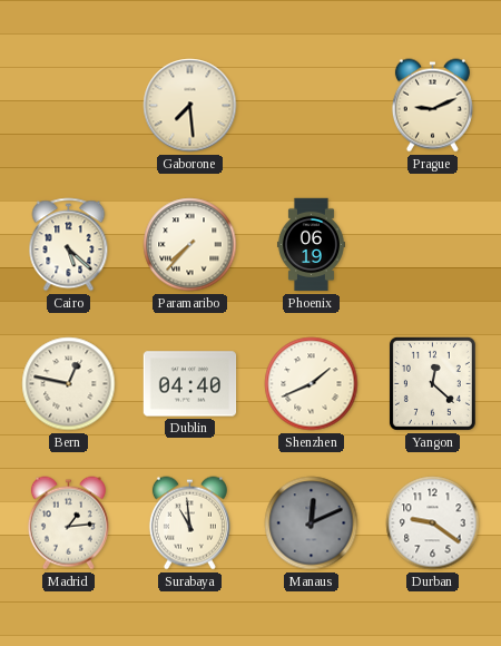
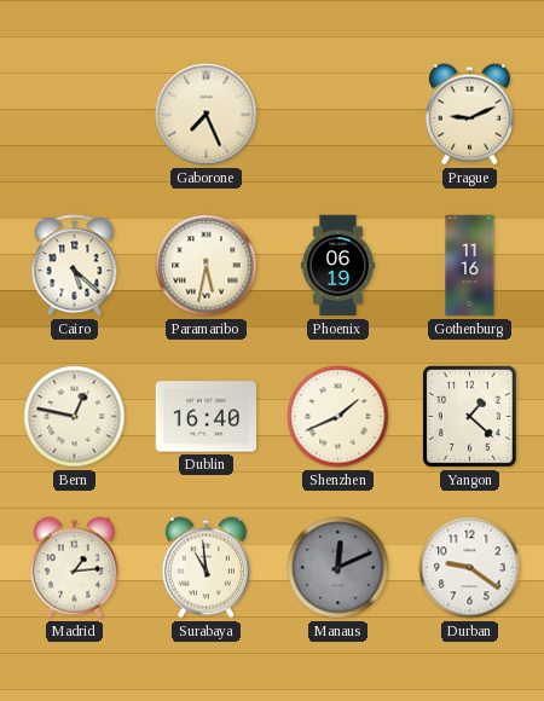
Gaborone: 7:29 -> 7:26
Paramaribo: 7:37 -> 5:32
Gothenburg: none -> 11:16
Dublin: 04:40 -> 16:40
Yangon: 12:22 -> 1:22
